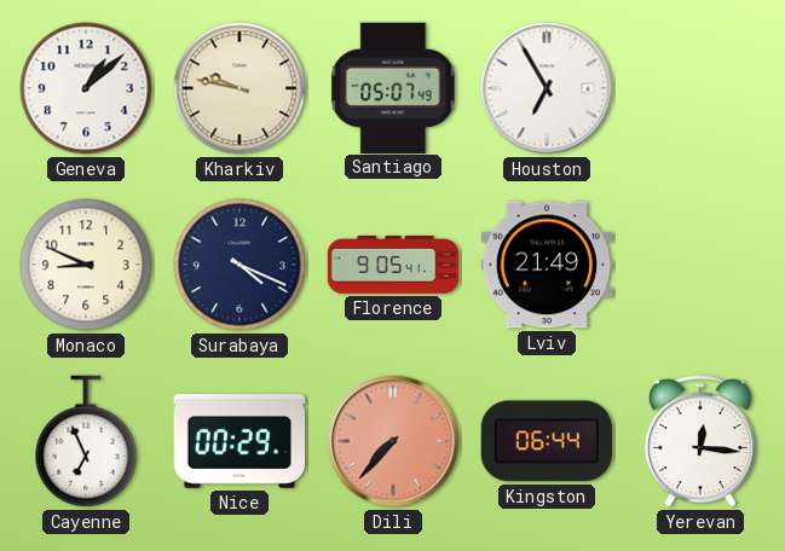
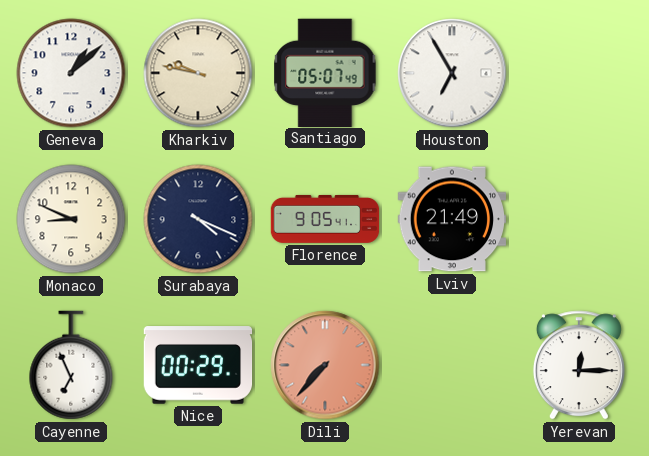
Kingston: 06:44 -> none
Yerevan: 12:16 -> 12:15
